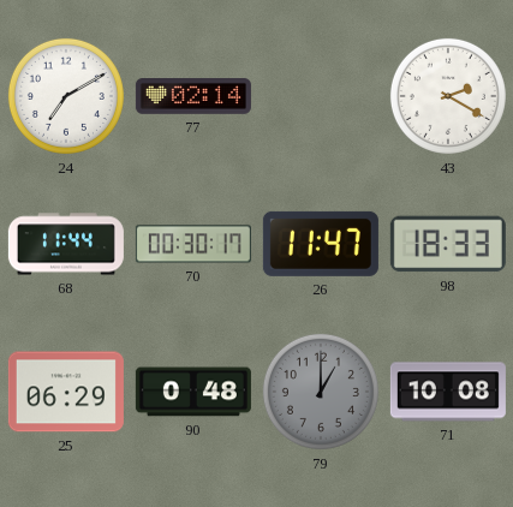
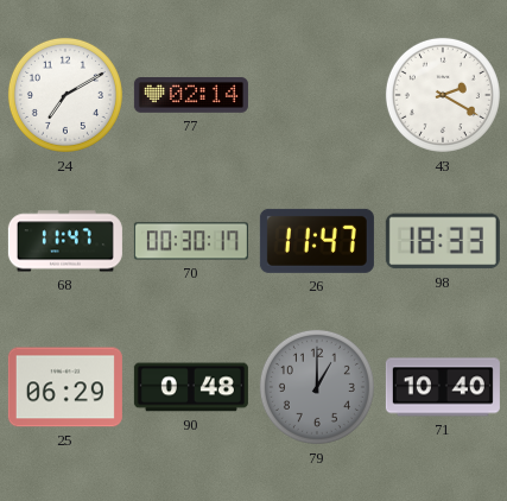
68: 11:44 -> 11:47
71: 10:08 -> 10:40
